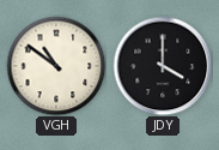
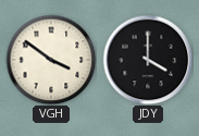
VGH: 10:51 -> 3:51
